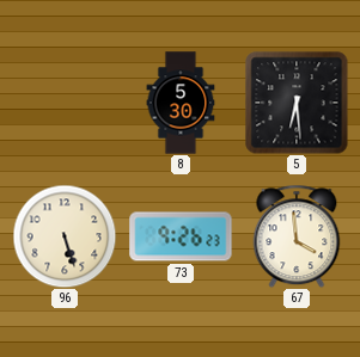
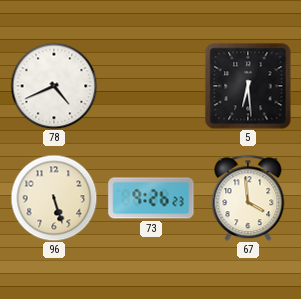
78: none -> 4:41
8: 5:30 -> none
